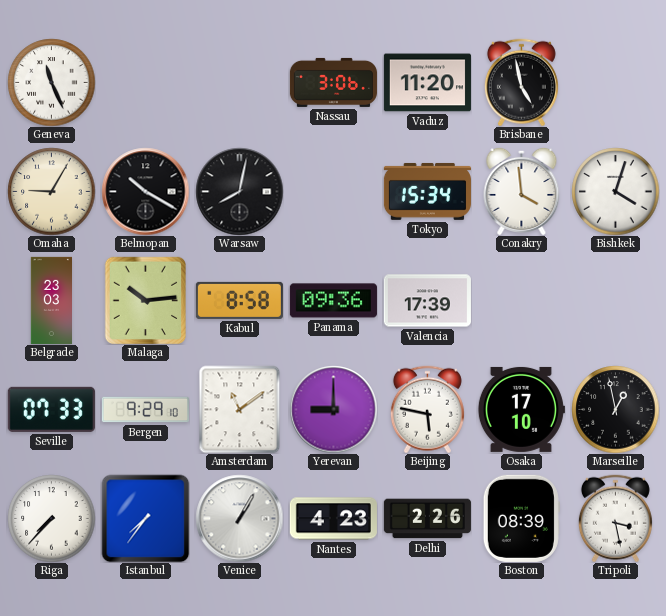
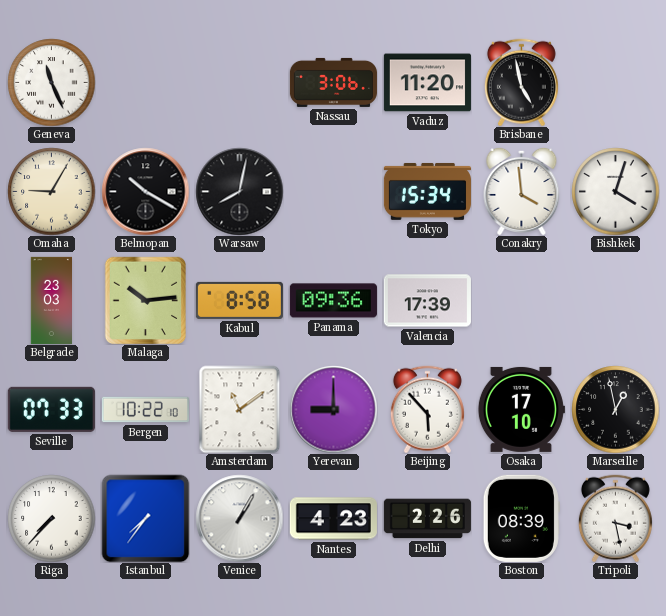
Bergen: 9:29 -> 10:22
Beijing: 5:47 -> 5:53
